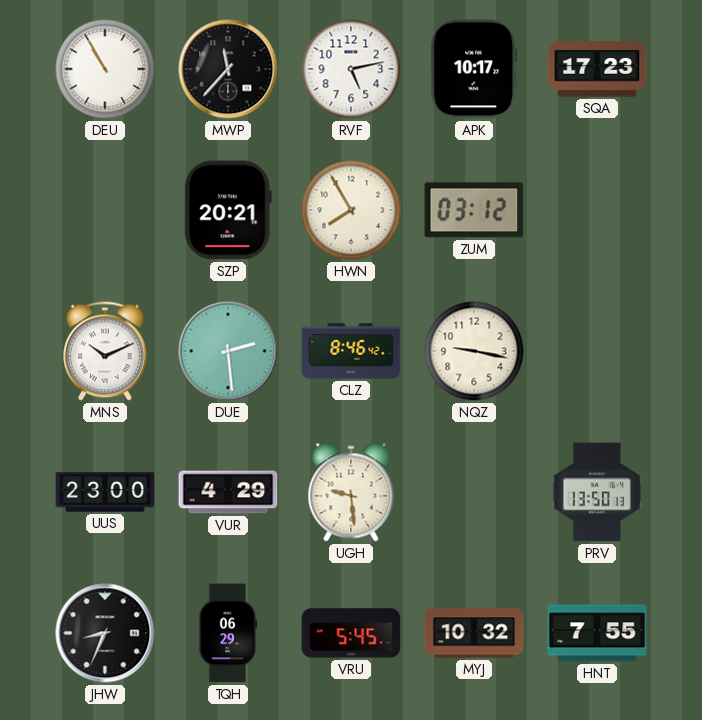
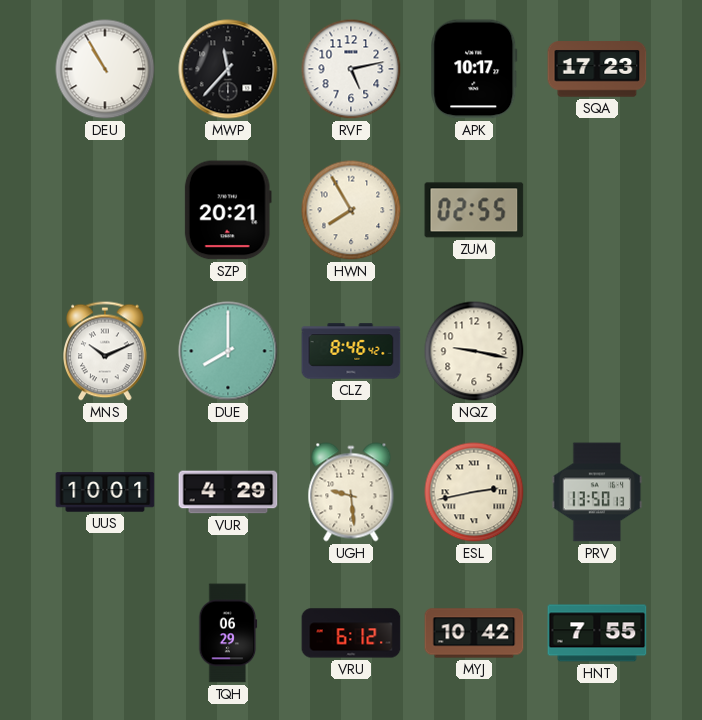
ZUM: 03:12 -> 02:55
DUE: 2:29 -> 8:00
UUS: 23:00 -> 10:01
ESL: none -> 2:43
JHW: 8:34 -> none
VRU: 5:45 -> 6:12
MYJ: 10:32 -> 10:42
